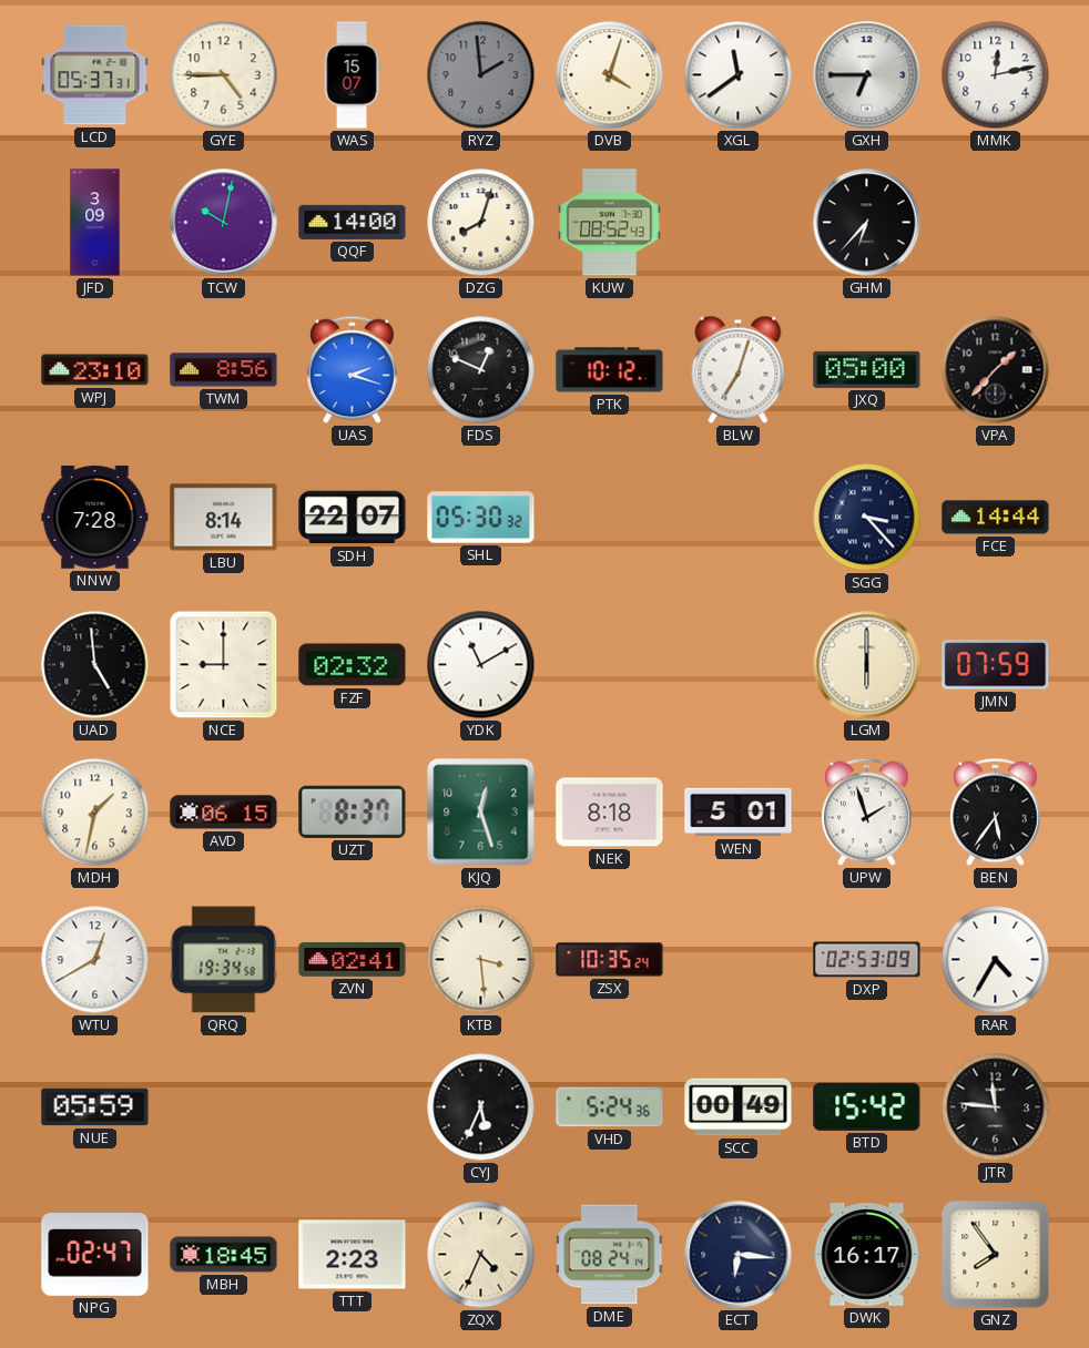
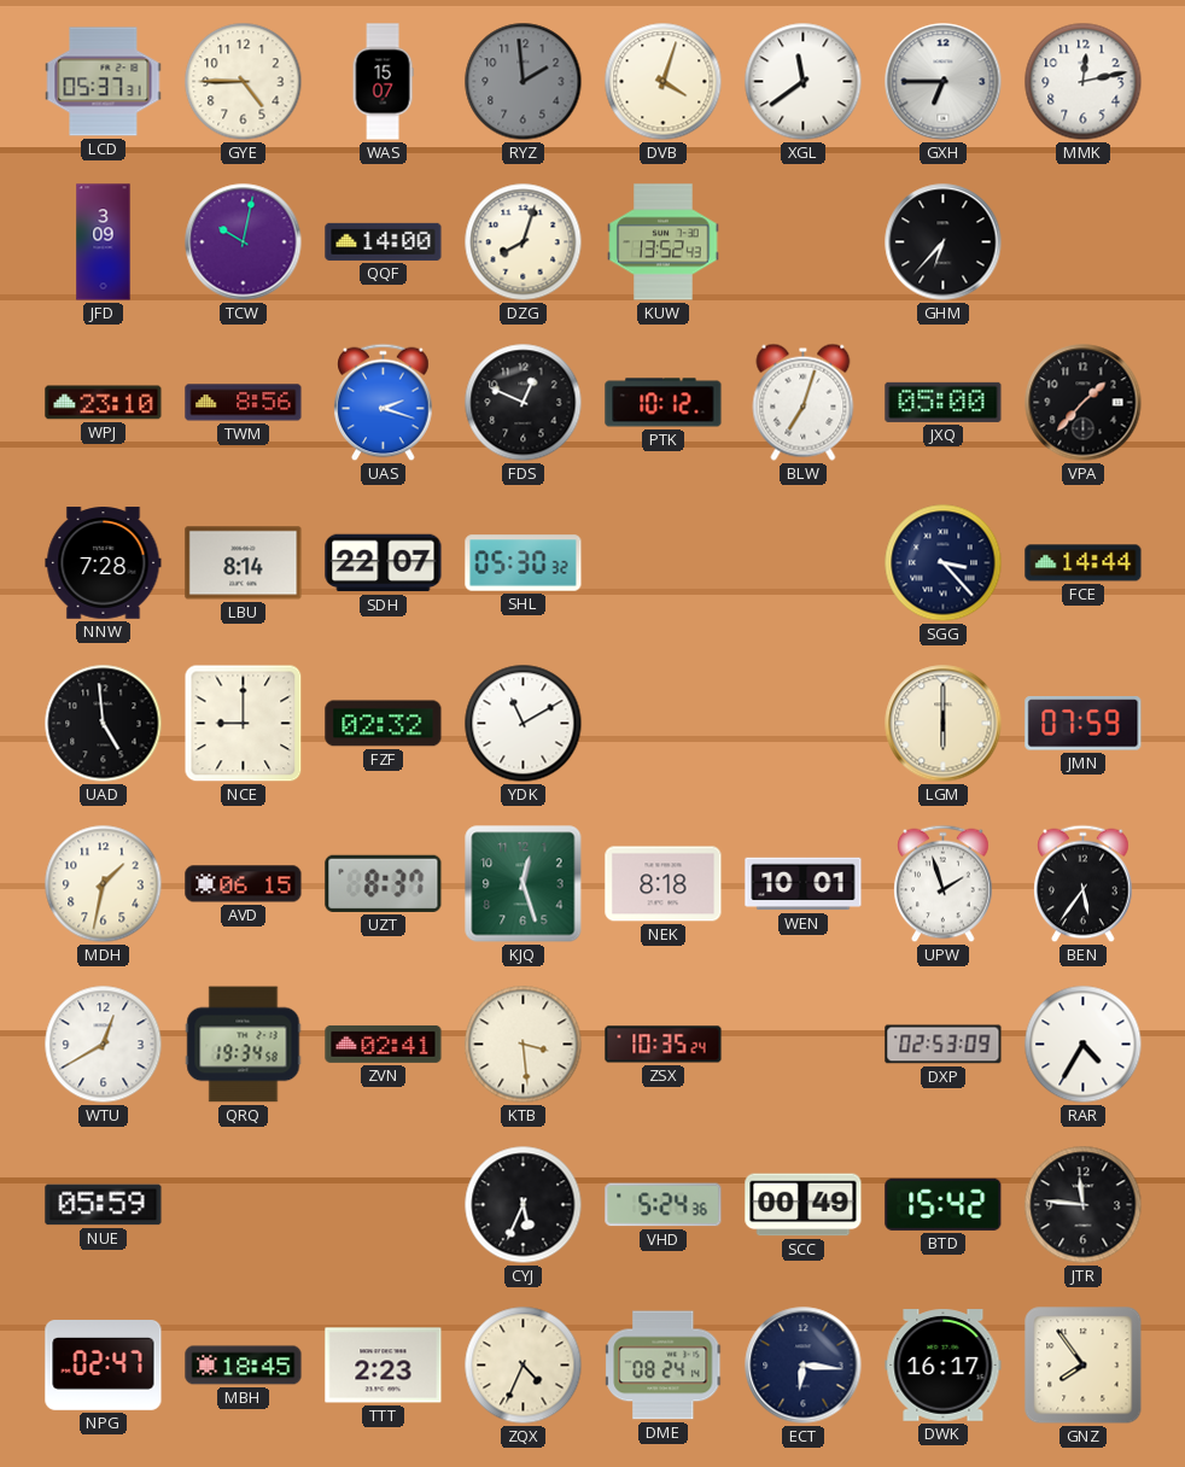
KUW: 08:52 -> 13:52
WEN: 5:01 -> 10:01
